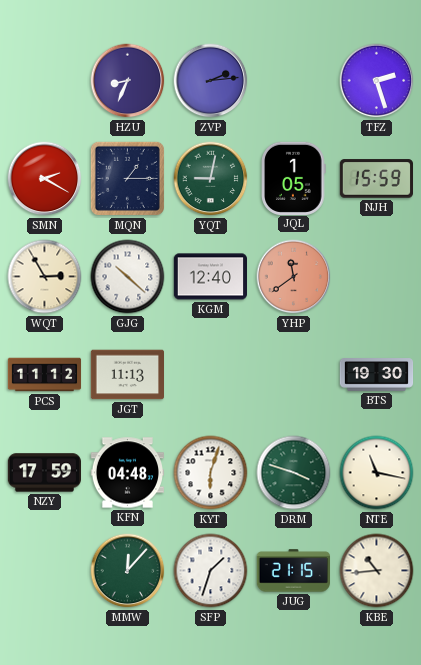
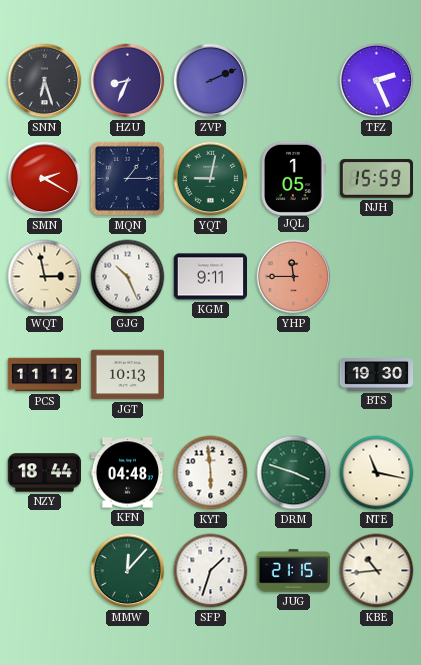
SNN: none -> 6:27
ZVP: 2:14 -> 2:11
TFZ: 2:27 -> 2:26
WQT: 2:55 -> 2:58
GJG: 10:22 -> 10:26
KGM: 12:40 -> 9:11
YHP: 11:39 -> 11:45
JGT: 11:13 -> 10:13
NZY: 17:59 -> 18:44
KYT: 6:03 -> 5:59
